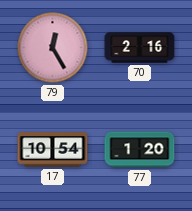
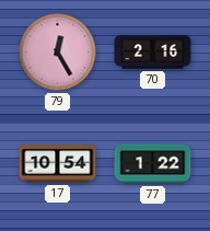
77: 1:20 -> 1:22
